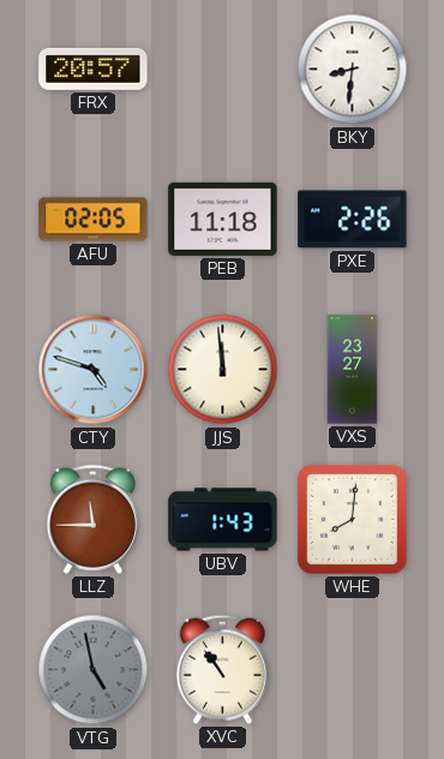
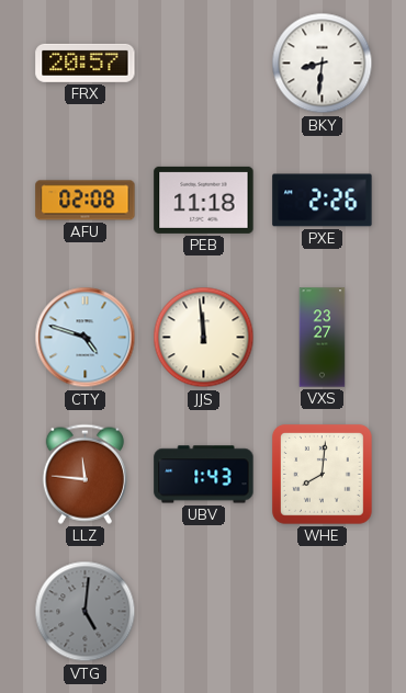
AFU: 02:05 -> 02:08
LLZ: 11:45 -> 11:46
VTG: 4:58 -> 5:01
XVC: 10:54 -> none
